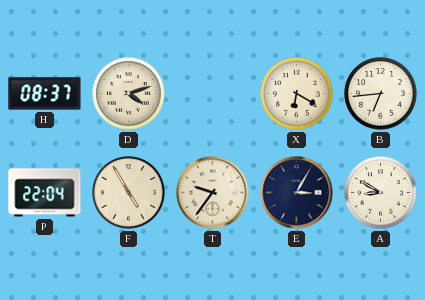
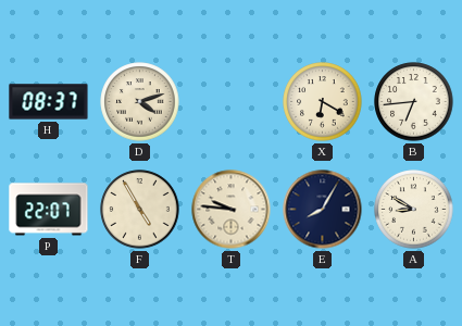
P: 22:04 -> 22:07
T: 9:36 -> 9:46
E: 3:05 -> 8:05
